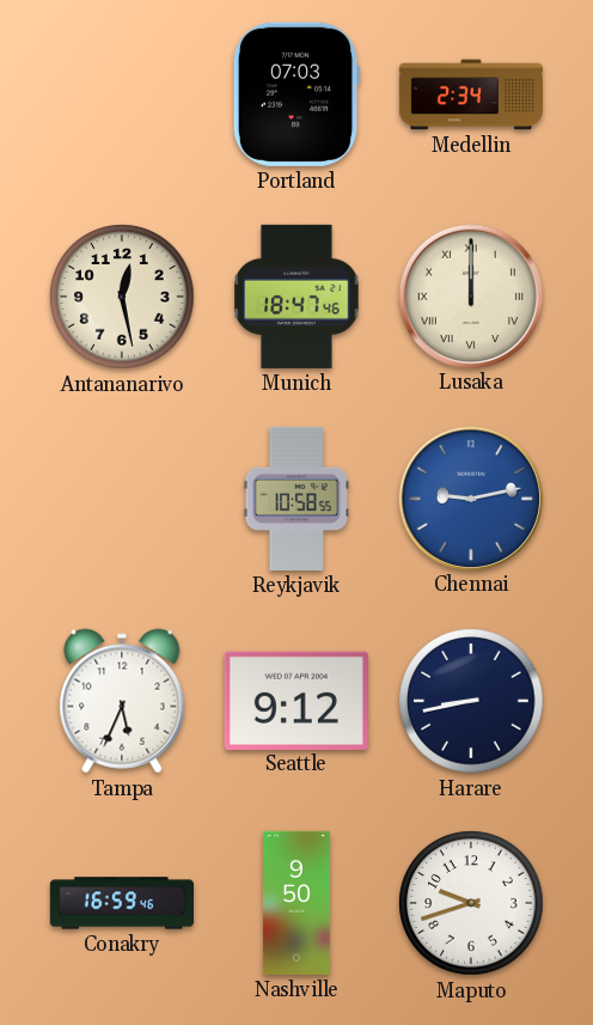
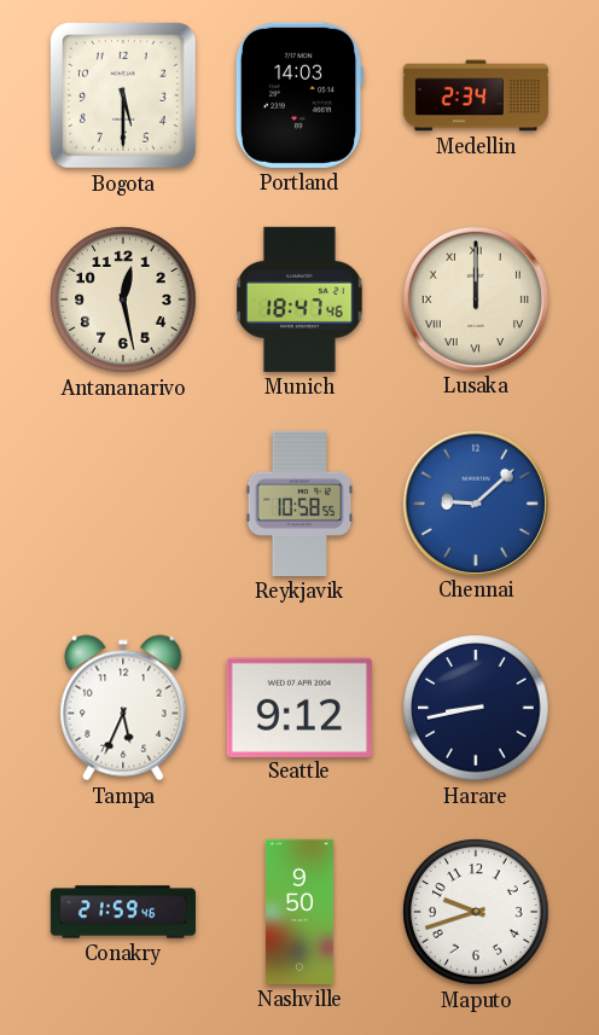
Bogota: none -> 5:30
Portland: 07:03 -> 14:03
Chennai: 9:13 -> 9:08
Conakry: 16:59 -> 21:59
